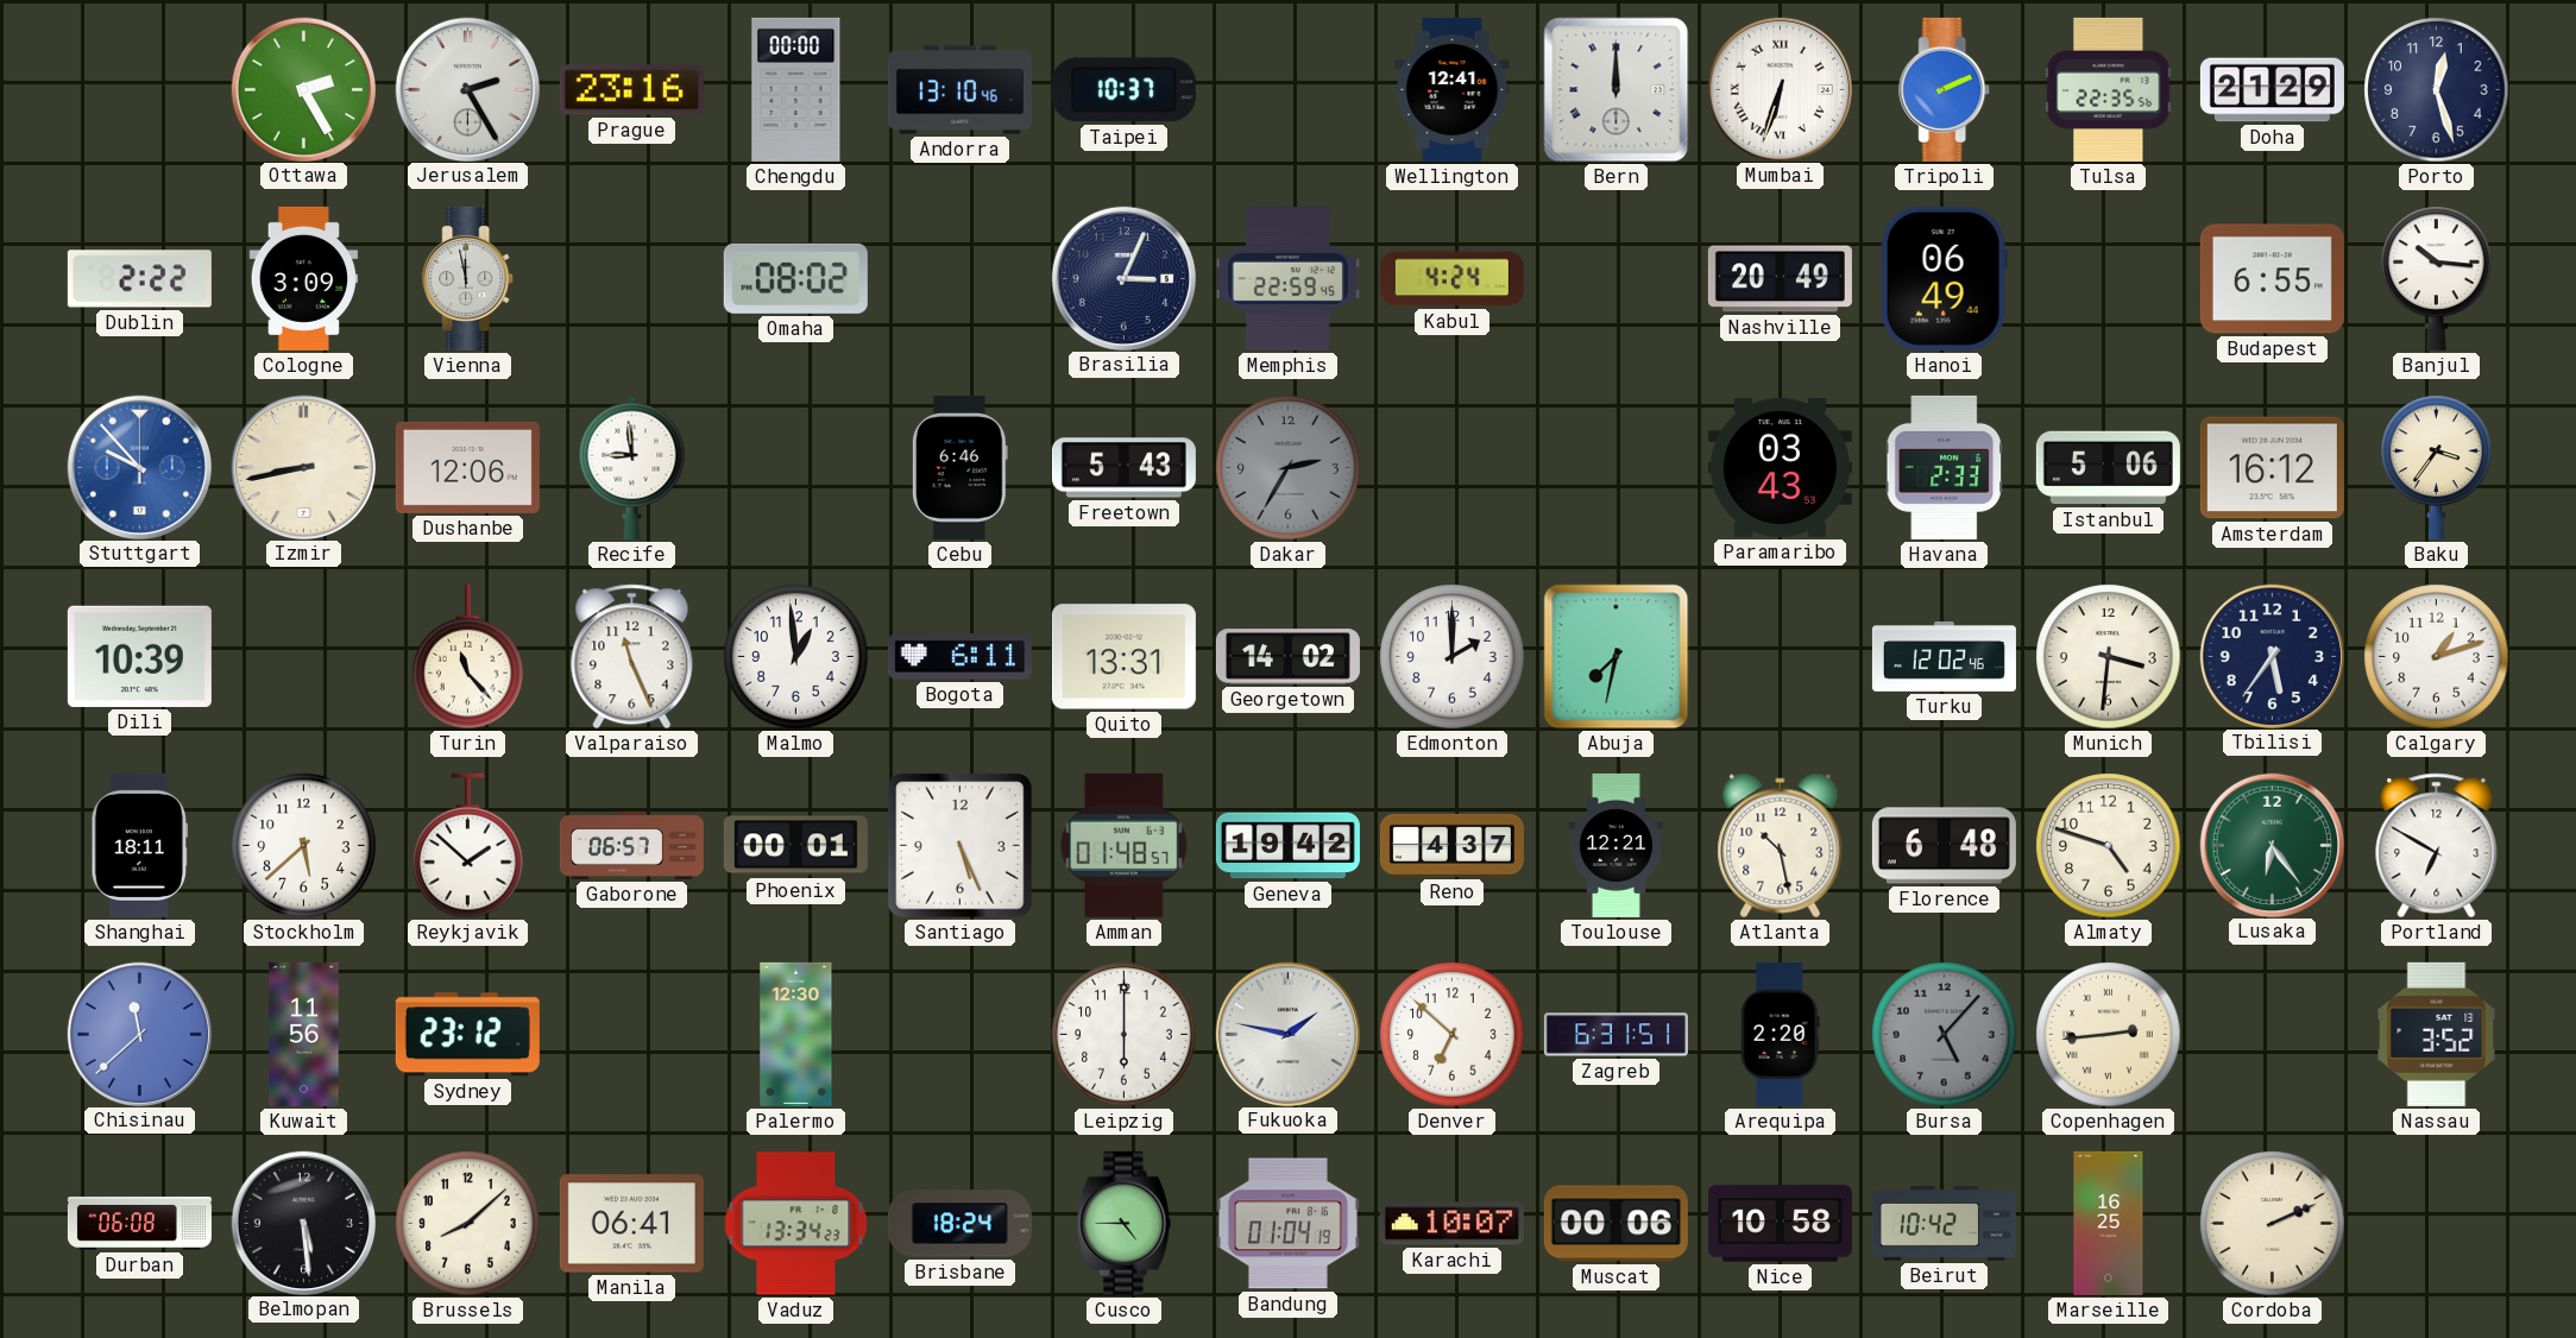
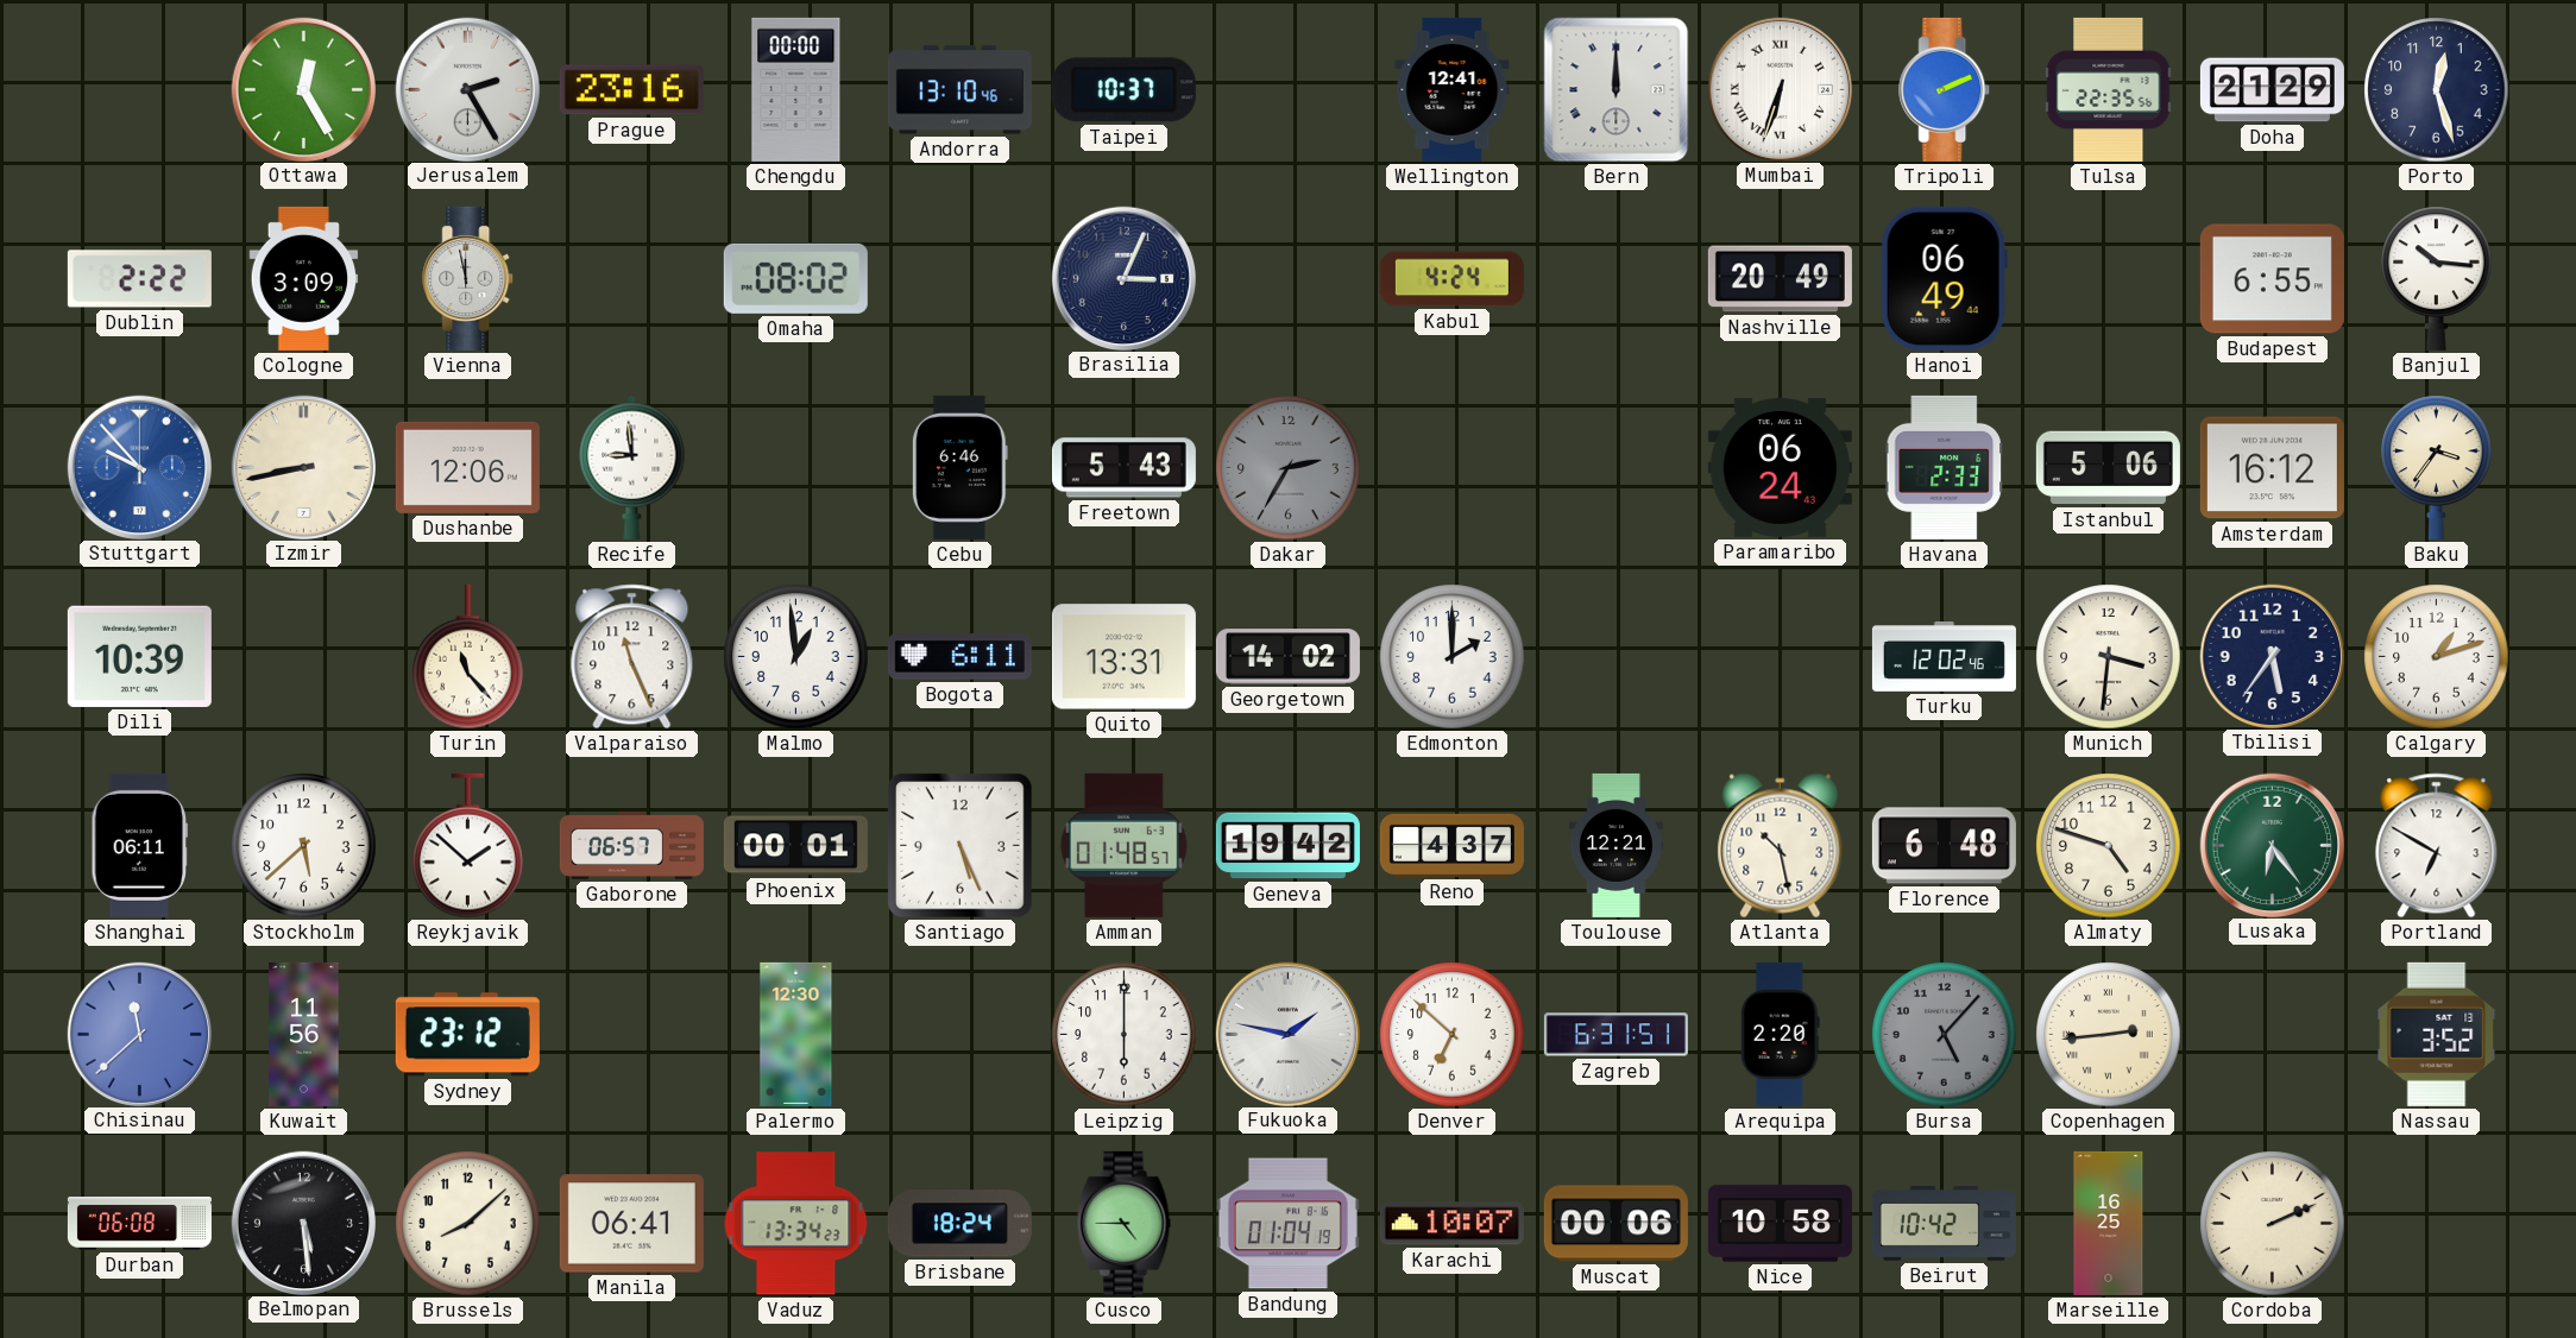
Ottawa: 2:25 -> 12:25
Memphis: 22:59 -> none
Paramaribo: 03:43 -> 06:24
Abuja: 7:32 -> none
Shanghai: 18:11 -> 06:11
